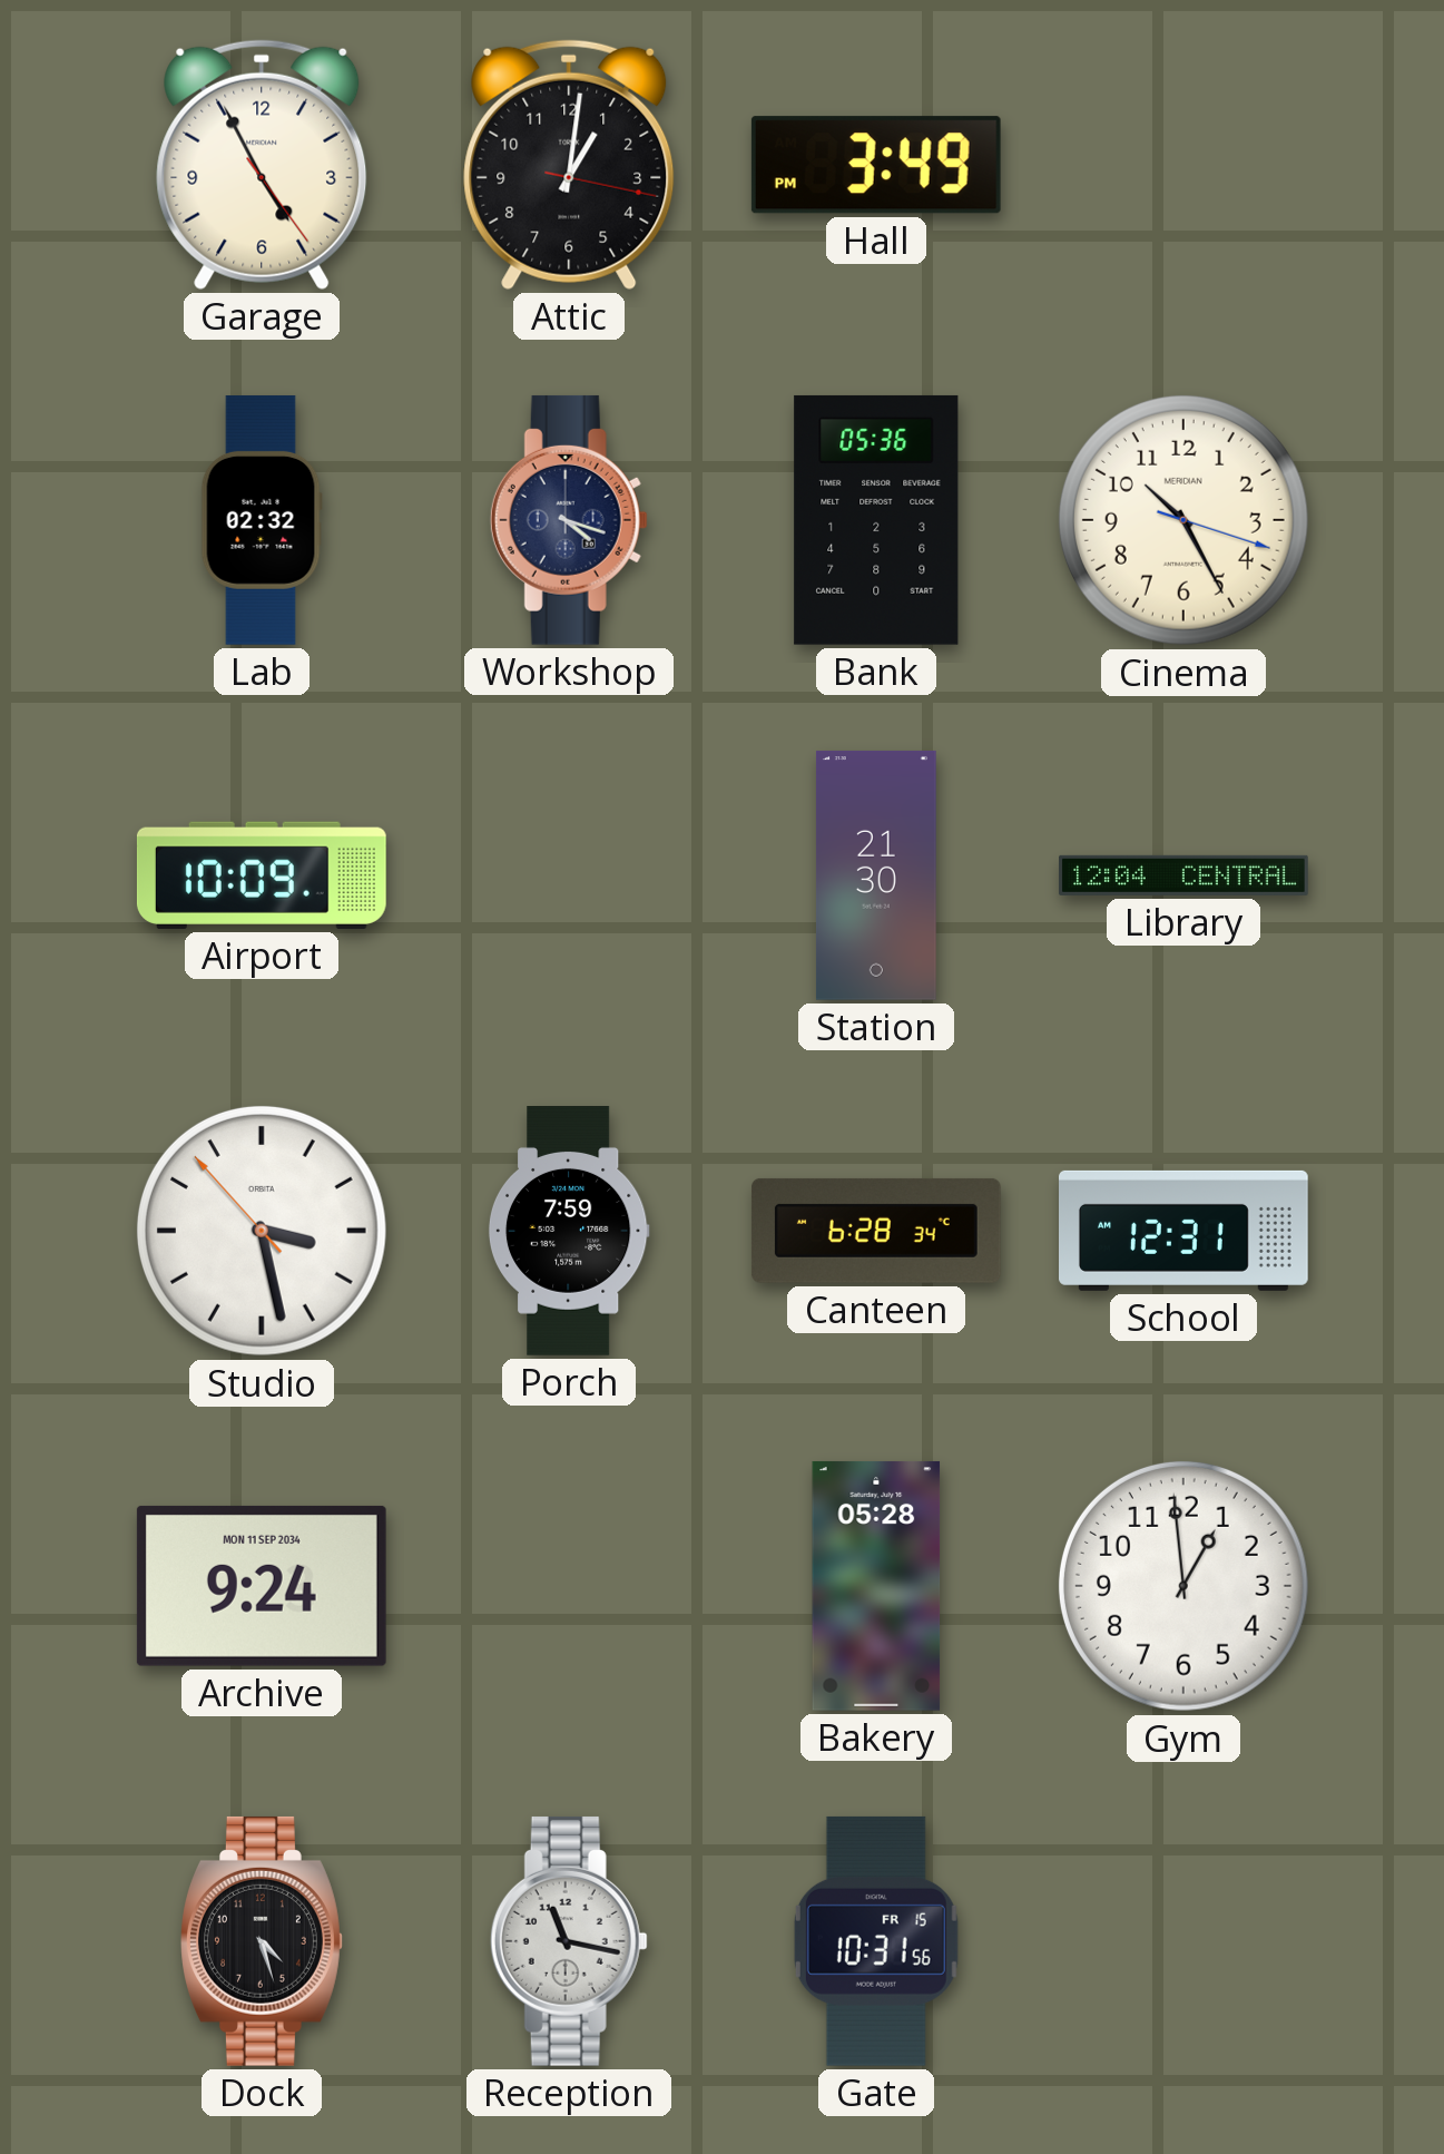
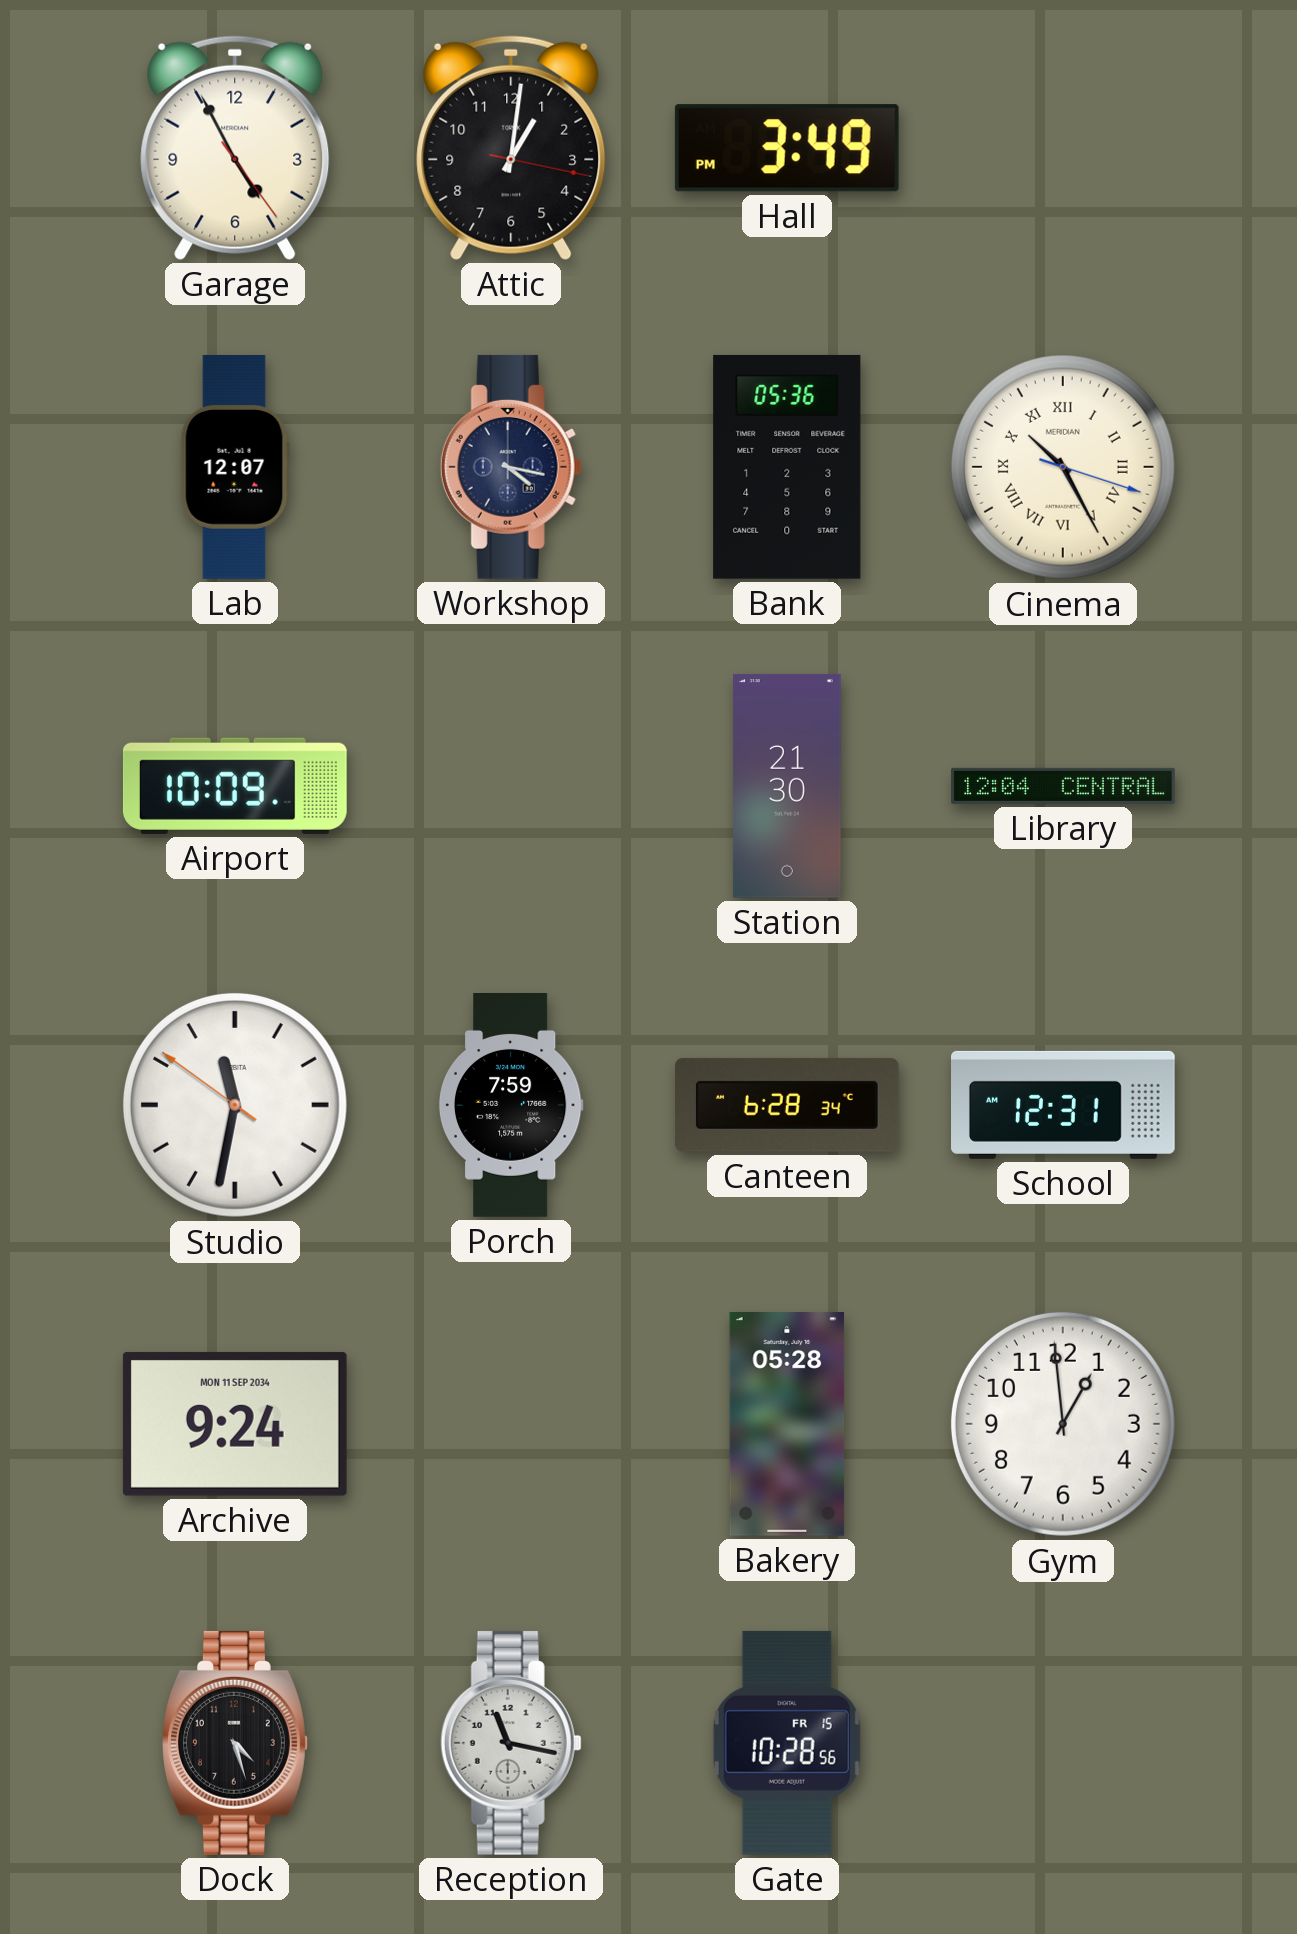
Lab: 02:32 -> 12:07
Workshop: 4:18 -> 4:17
Cinema numerals: Arabic -> Roman
Studio: 3:27 -> 11:31
Gate: 10:31 -> 10:28
